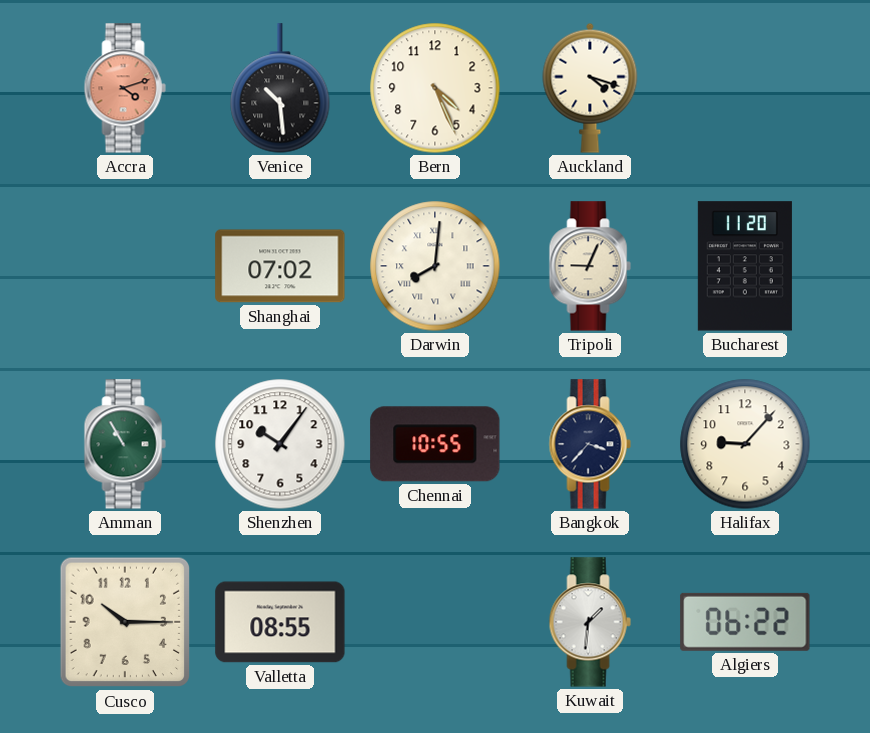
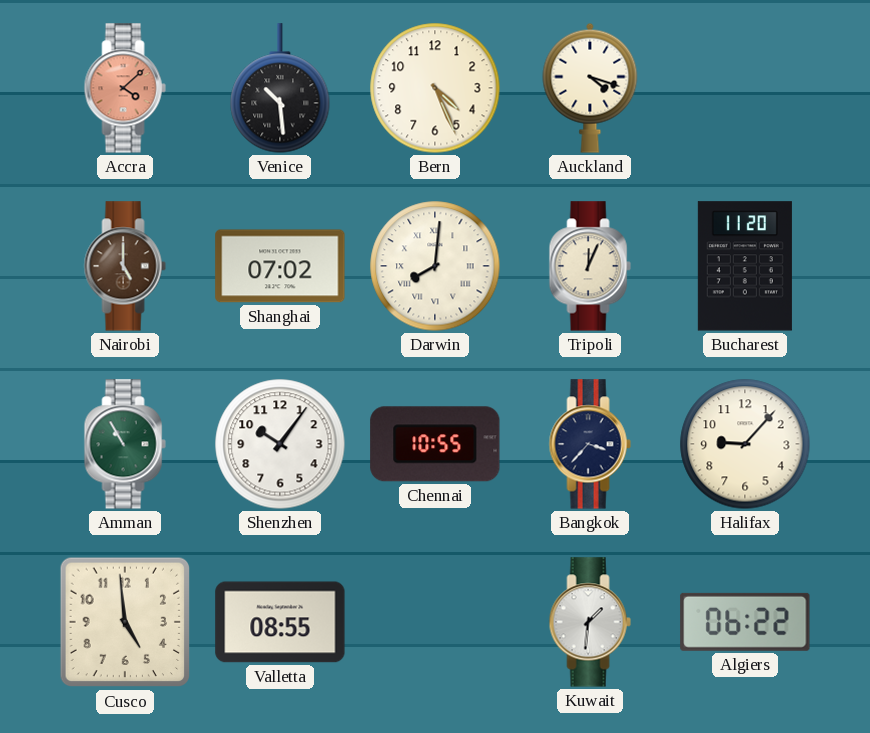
Accra: 4:12 -> 4:08
Nairobi: none -> 5:00
Tripoli: 9:04 -> 12:04
Cusco: 10:15 -> 4:59
